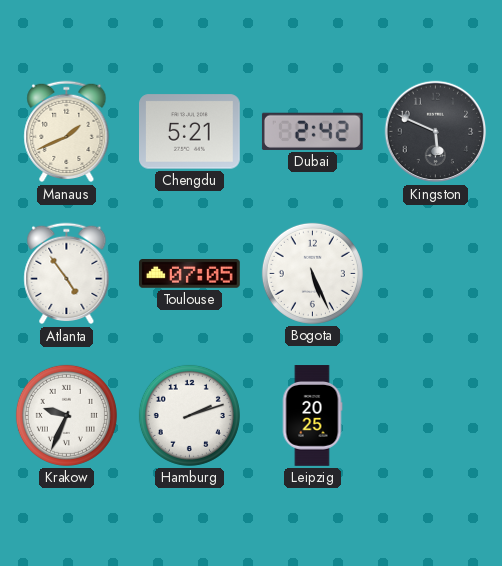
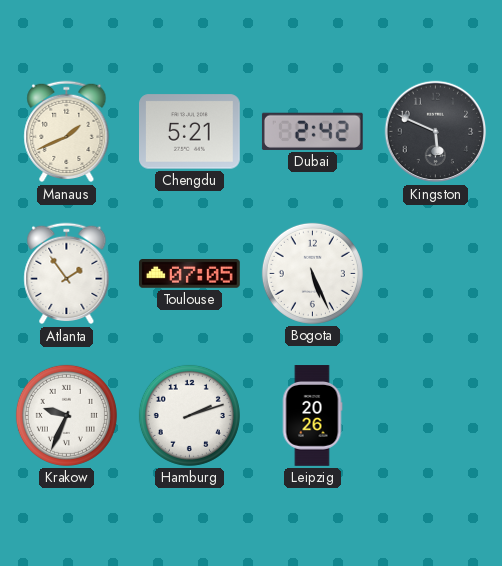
Atlanta: 4:54 -> 1:54
Leipzig: 20:25 -> 20:26
